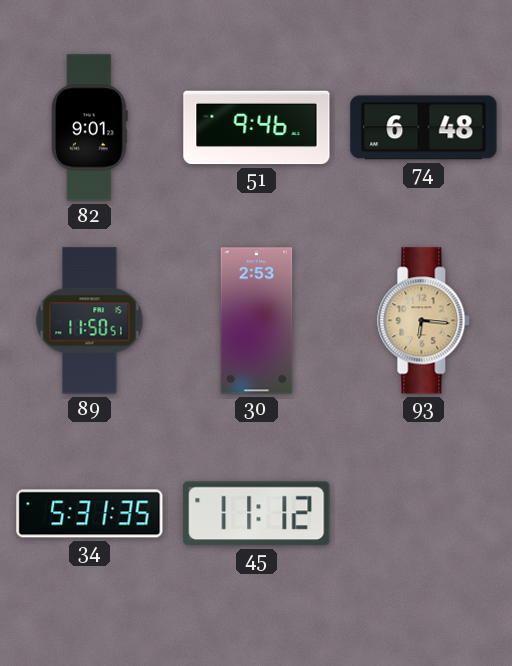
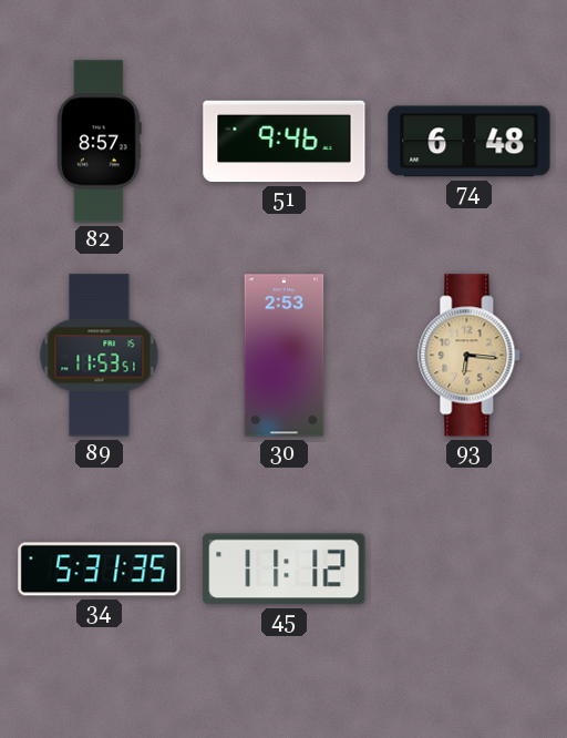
82: 9:01 -> 8:57
89: 11:50 -> 11:53
